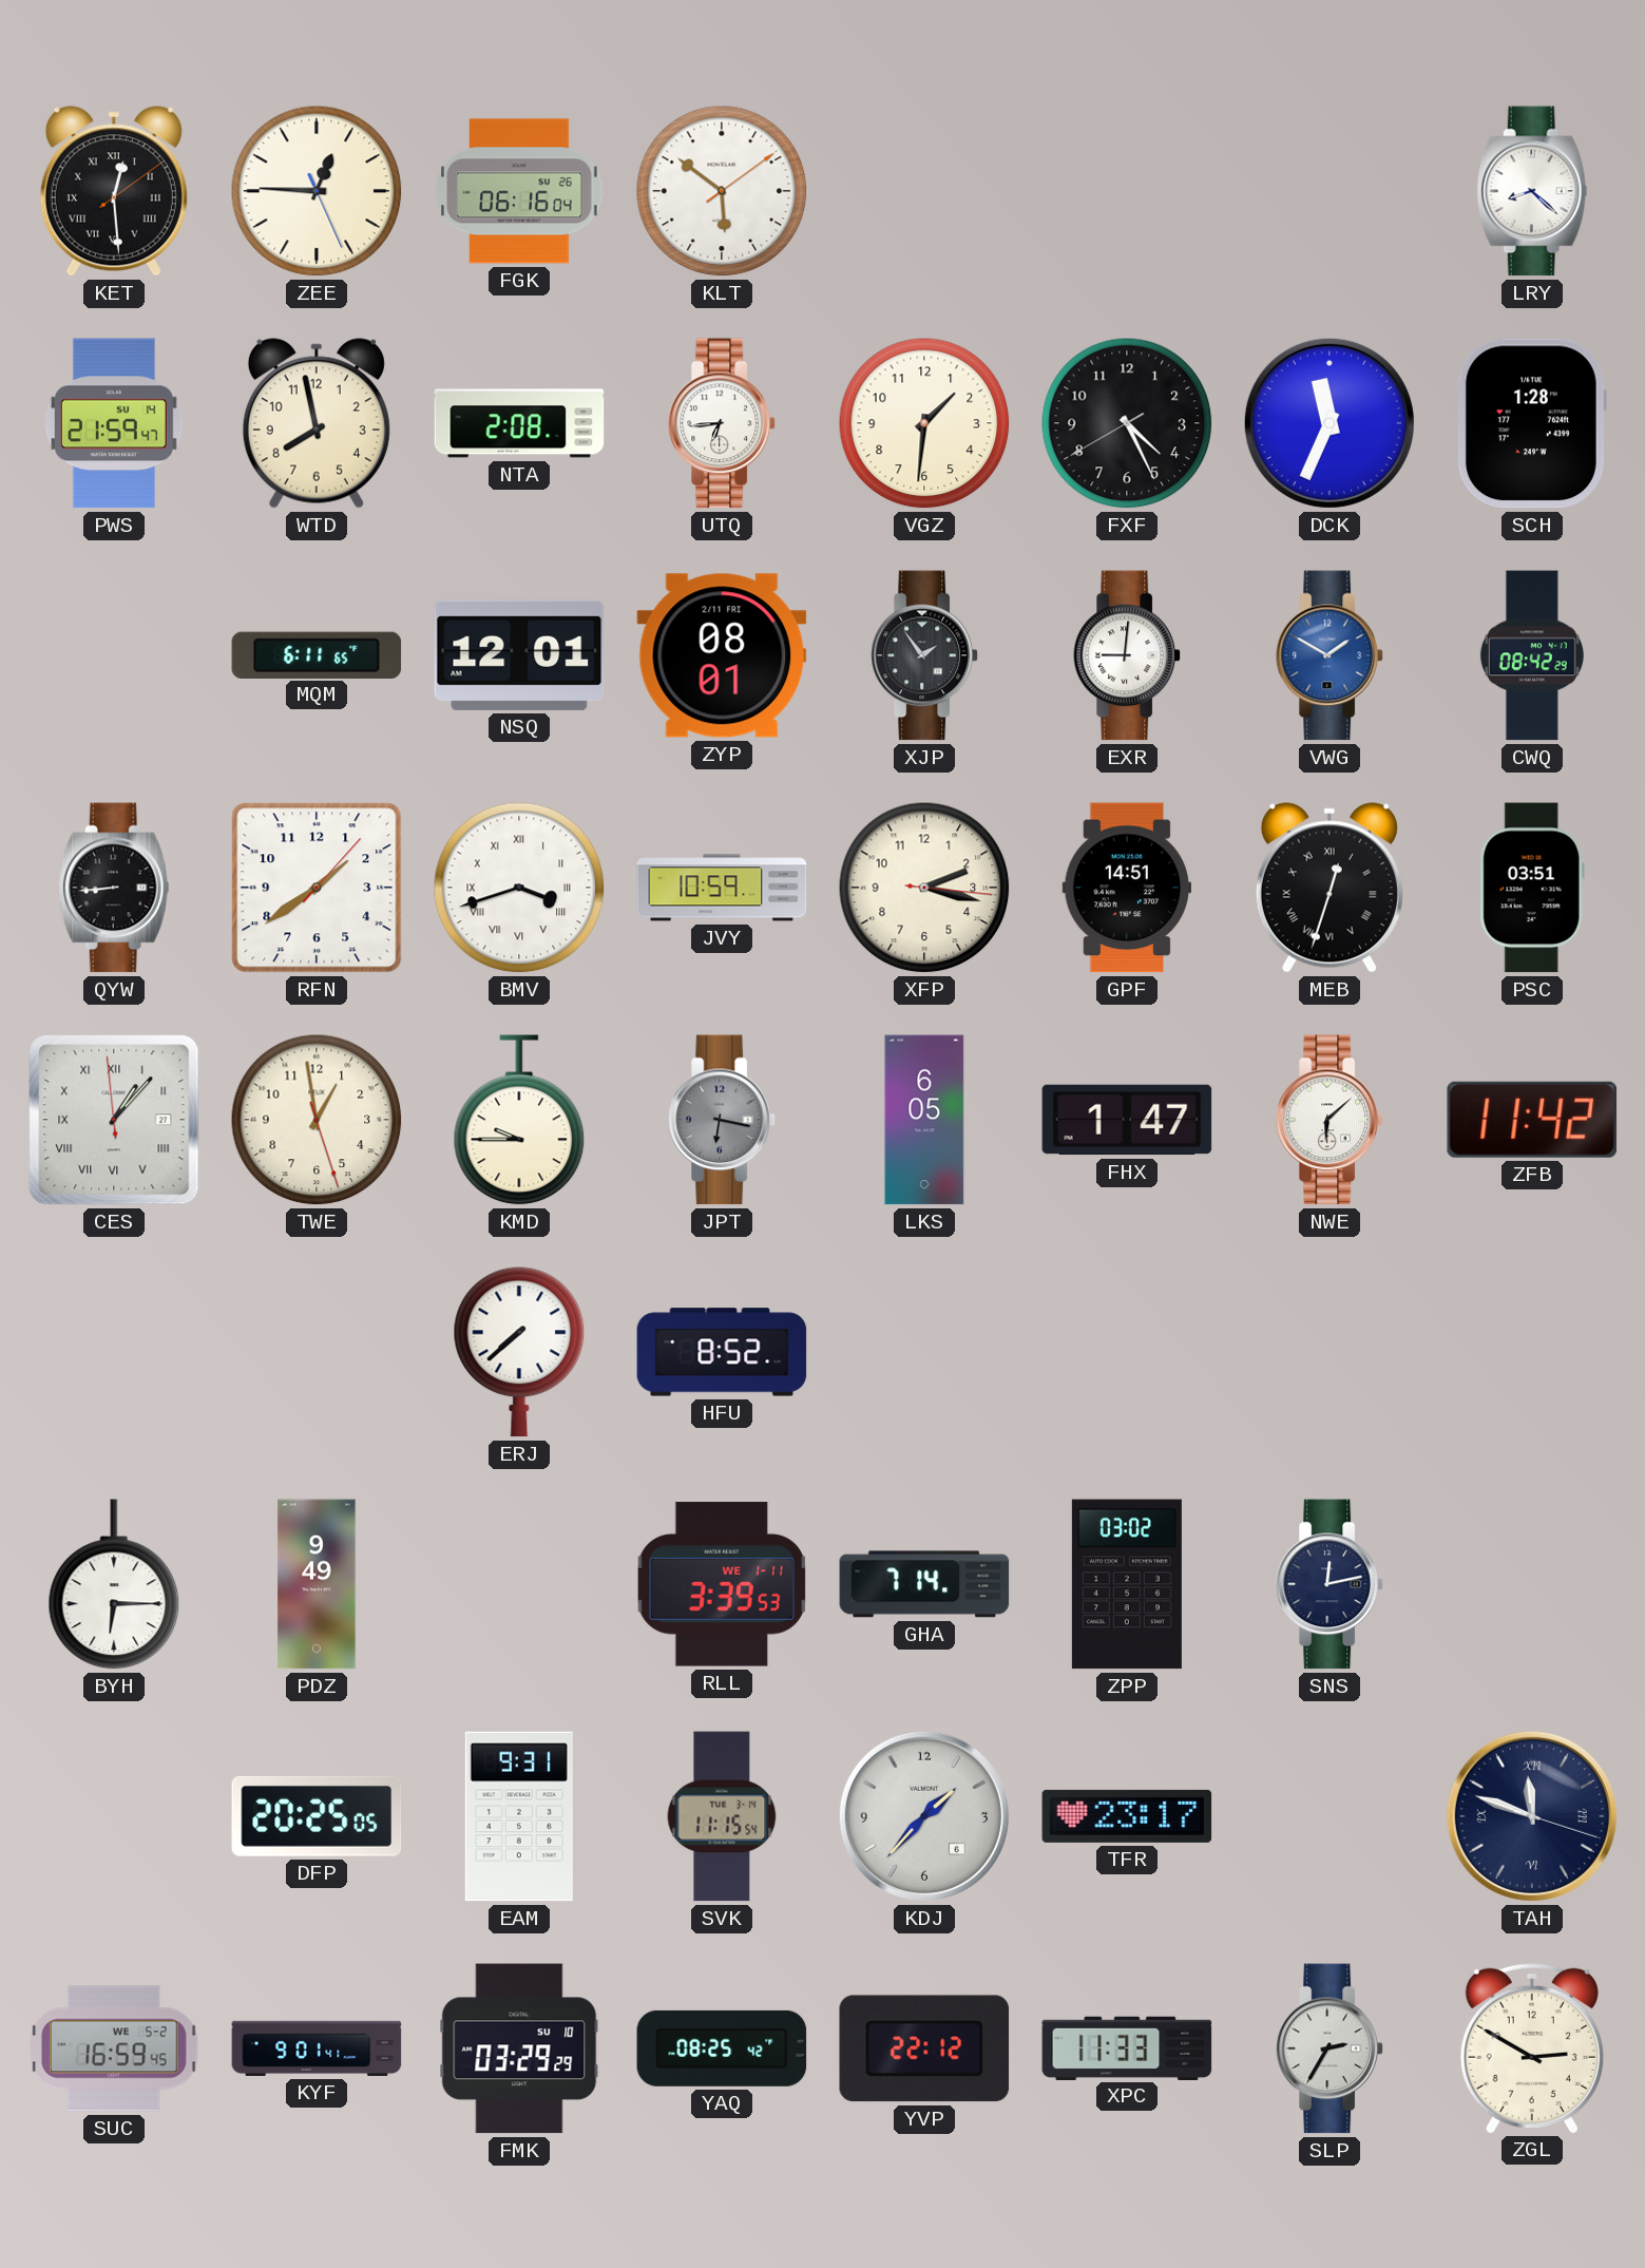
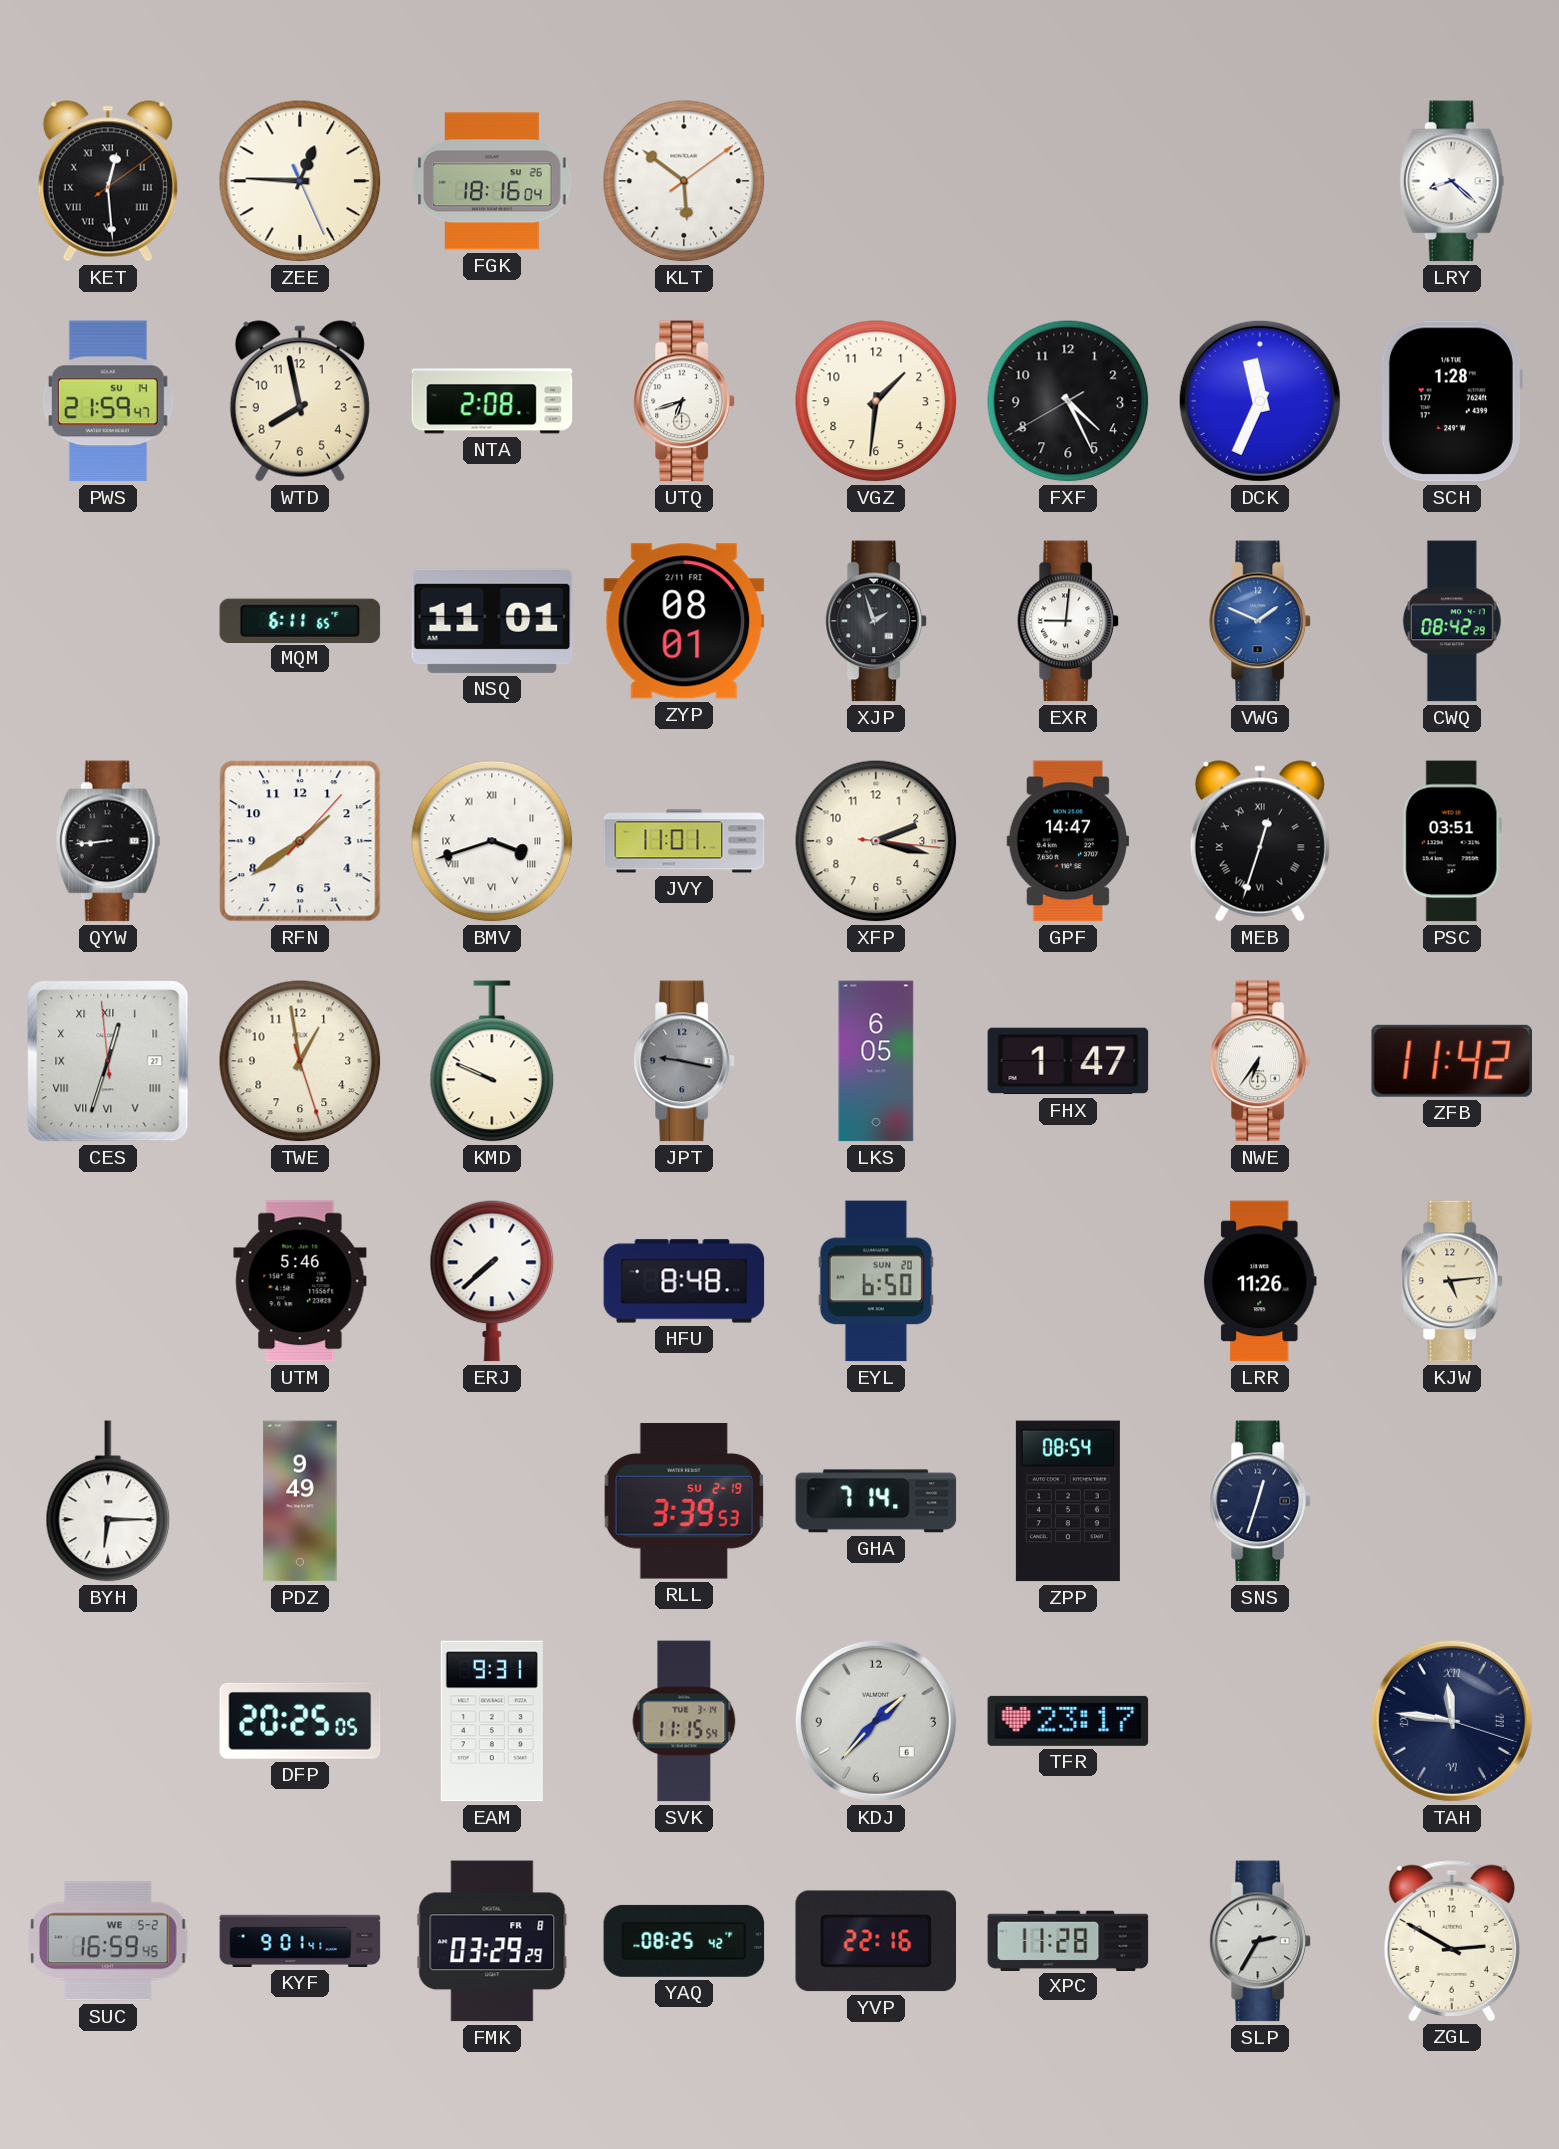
FGK: 06:16 -> 18:16
UTQ: 6:44 -> 6:42
NSQ: 12:01 -> 11:01
XJP: 1:54 -> 1:57
VWG: 1:50 -> 1:49
JVY: 10:59 -> 11:01
GPF: 14:51 -> 14:47
CES: 1:06 -> 12:32
KMD: 9:45 -> 9:49
JPT: 6:17 -> 9:17
NWE: 6:08 -> 6:36
UTM: none -> 5:46
HFU: 8:52 -> 8:48
EYL: none -> 6:50
LRR: none -> 11:26
KJW: none -> 5:14
RLL date: WE 1-11 -> SU 2-19
ZPP: 03:02 -> 08:54
SNS: 12:13 -> 12:33
TAH: 11:48 -> 11:46
FMK date: SU 10 -> FR 8
YVP: 22:12 -> 22:16
XPC: 11:33 -> 11:28
